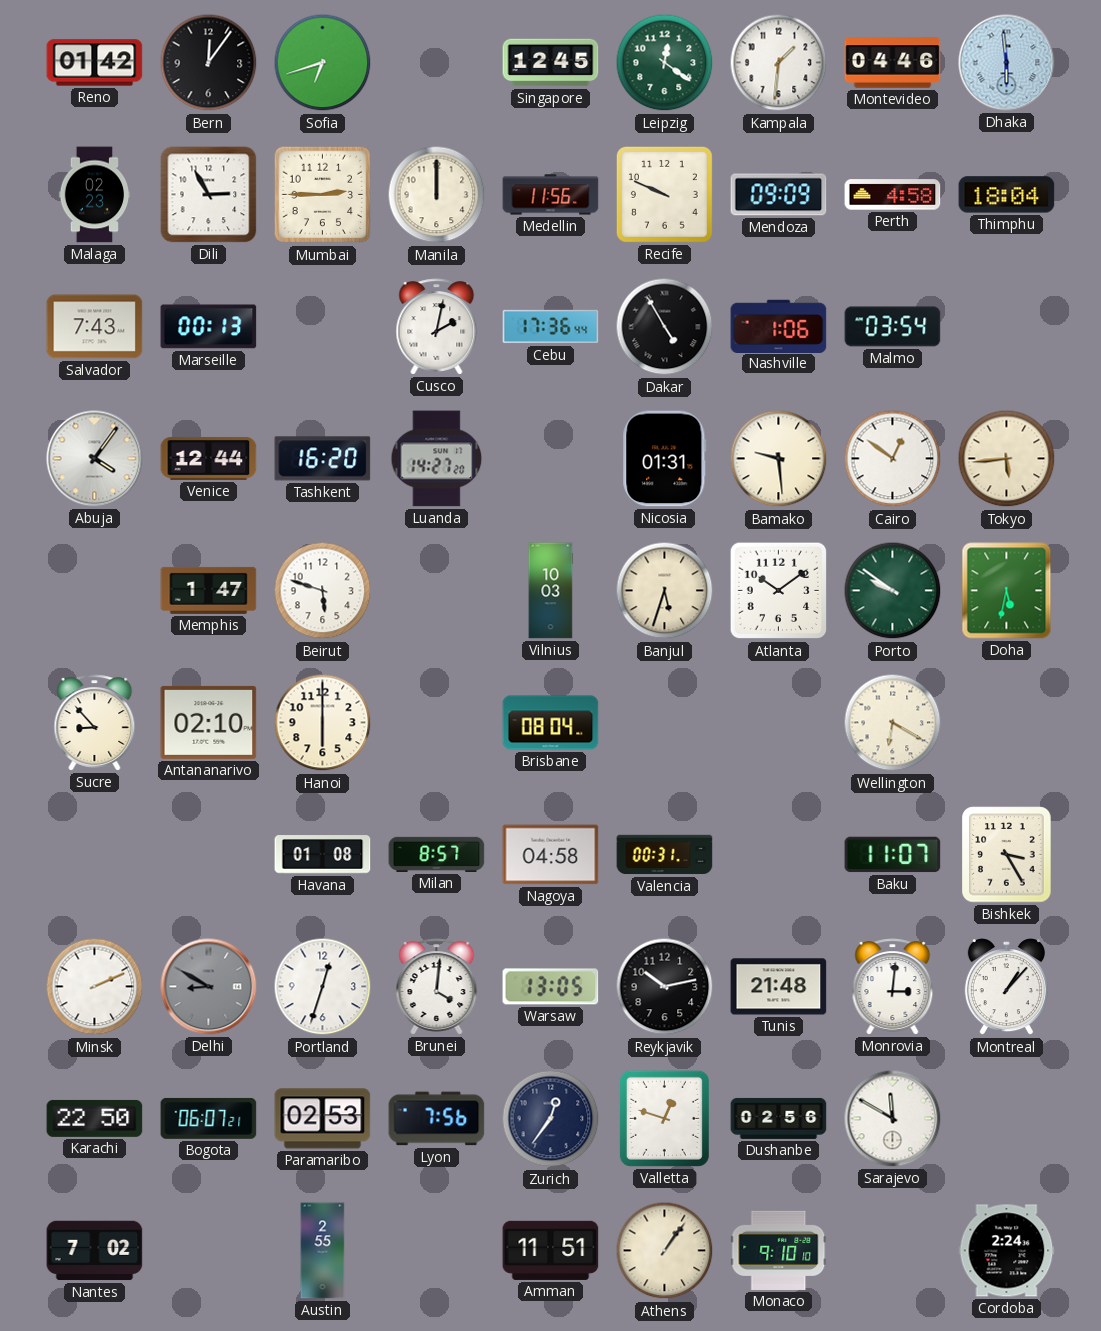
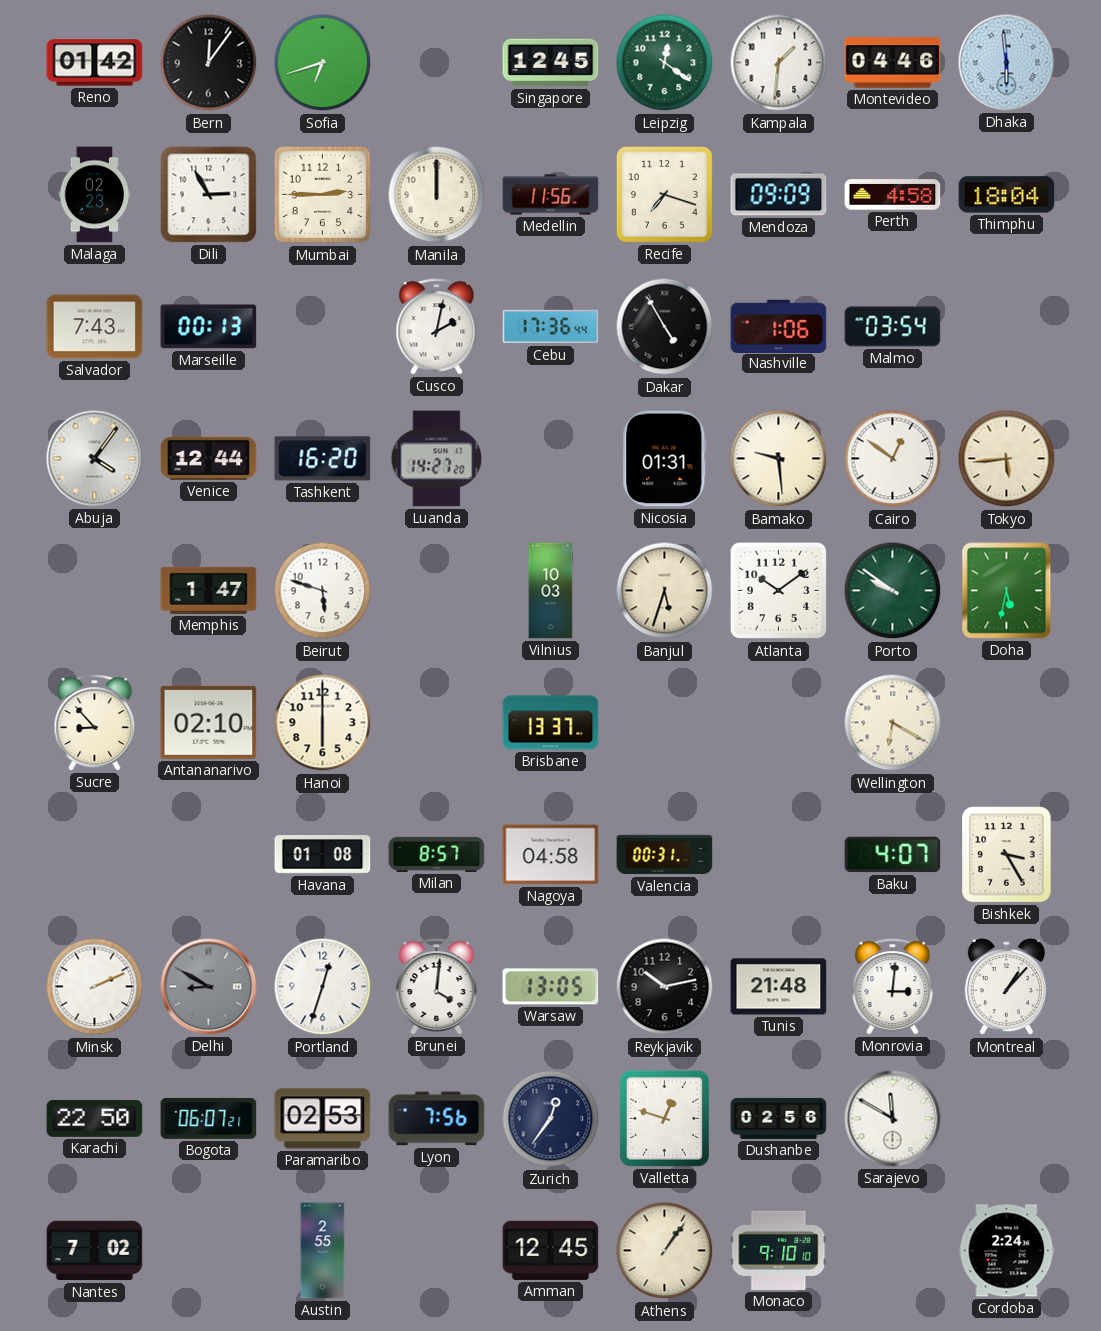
Recife: 9:49 -> 7:18
Brisbane: 08:04 -> 13:37
Baku: 11:07 -> 4:07
Amman: 11:51 -> 12:45
